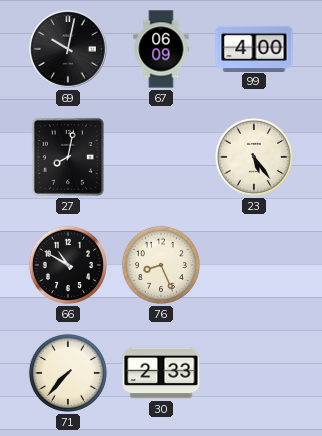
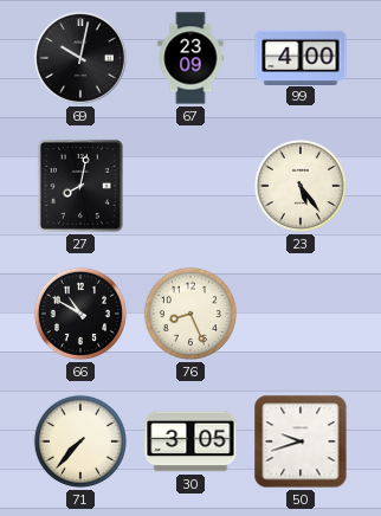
67: 06:09 -> 23:09
30: 2:33 -> 3:05
50: none -> 9:42
